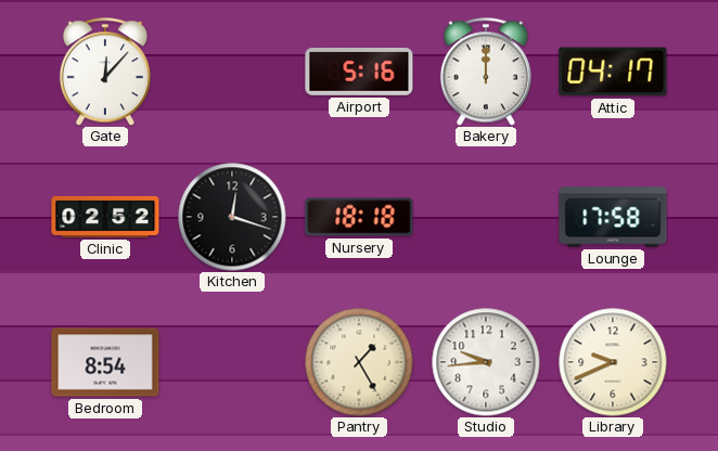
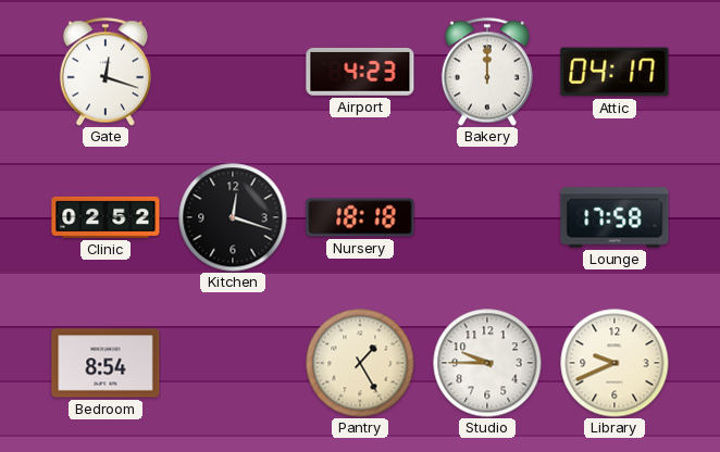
Gate: 12:07 -> 12:18
Airport: 5:16 -> 4:23
Studio: 9:44 -> 9:45
